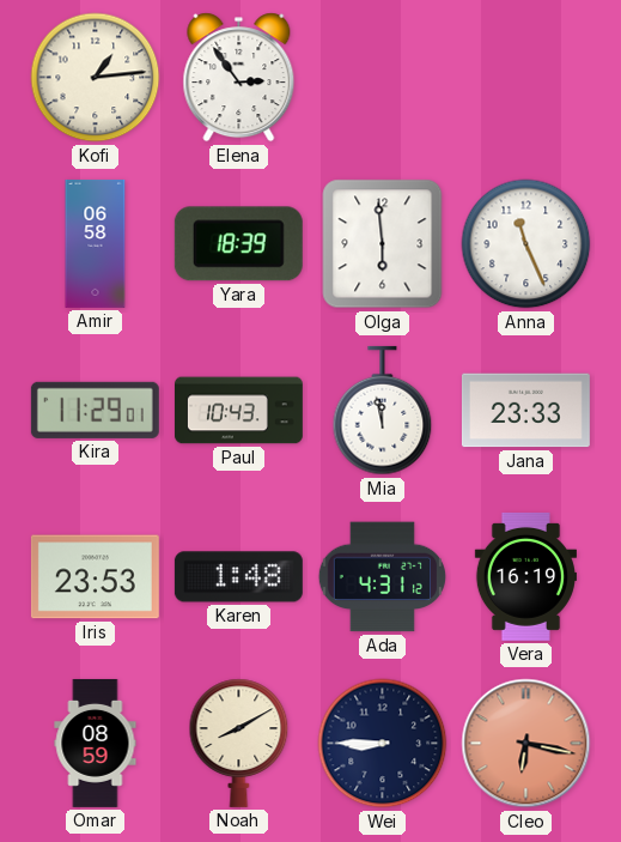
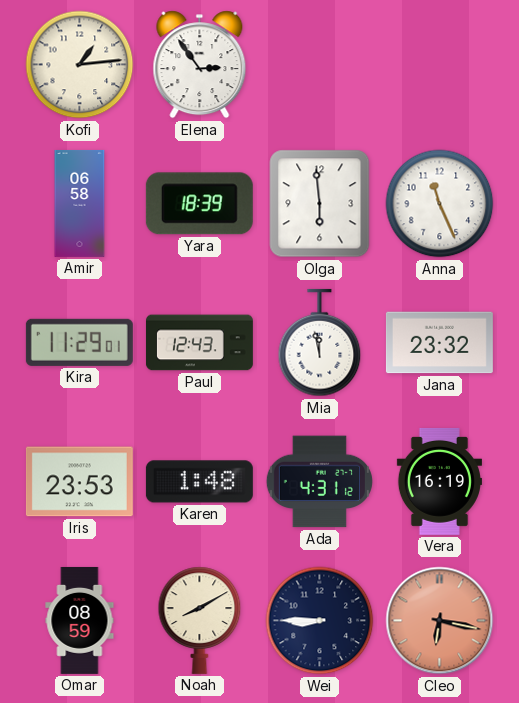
Paul: 10:43 -> 12:43
Jana: 23:33 -> 23:32
